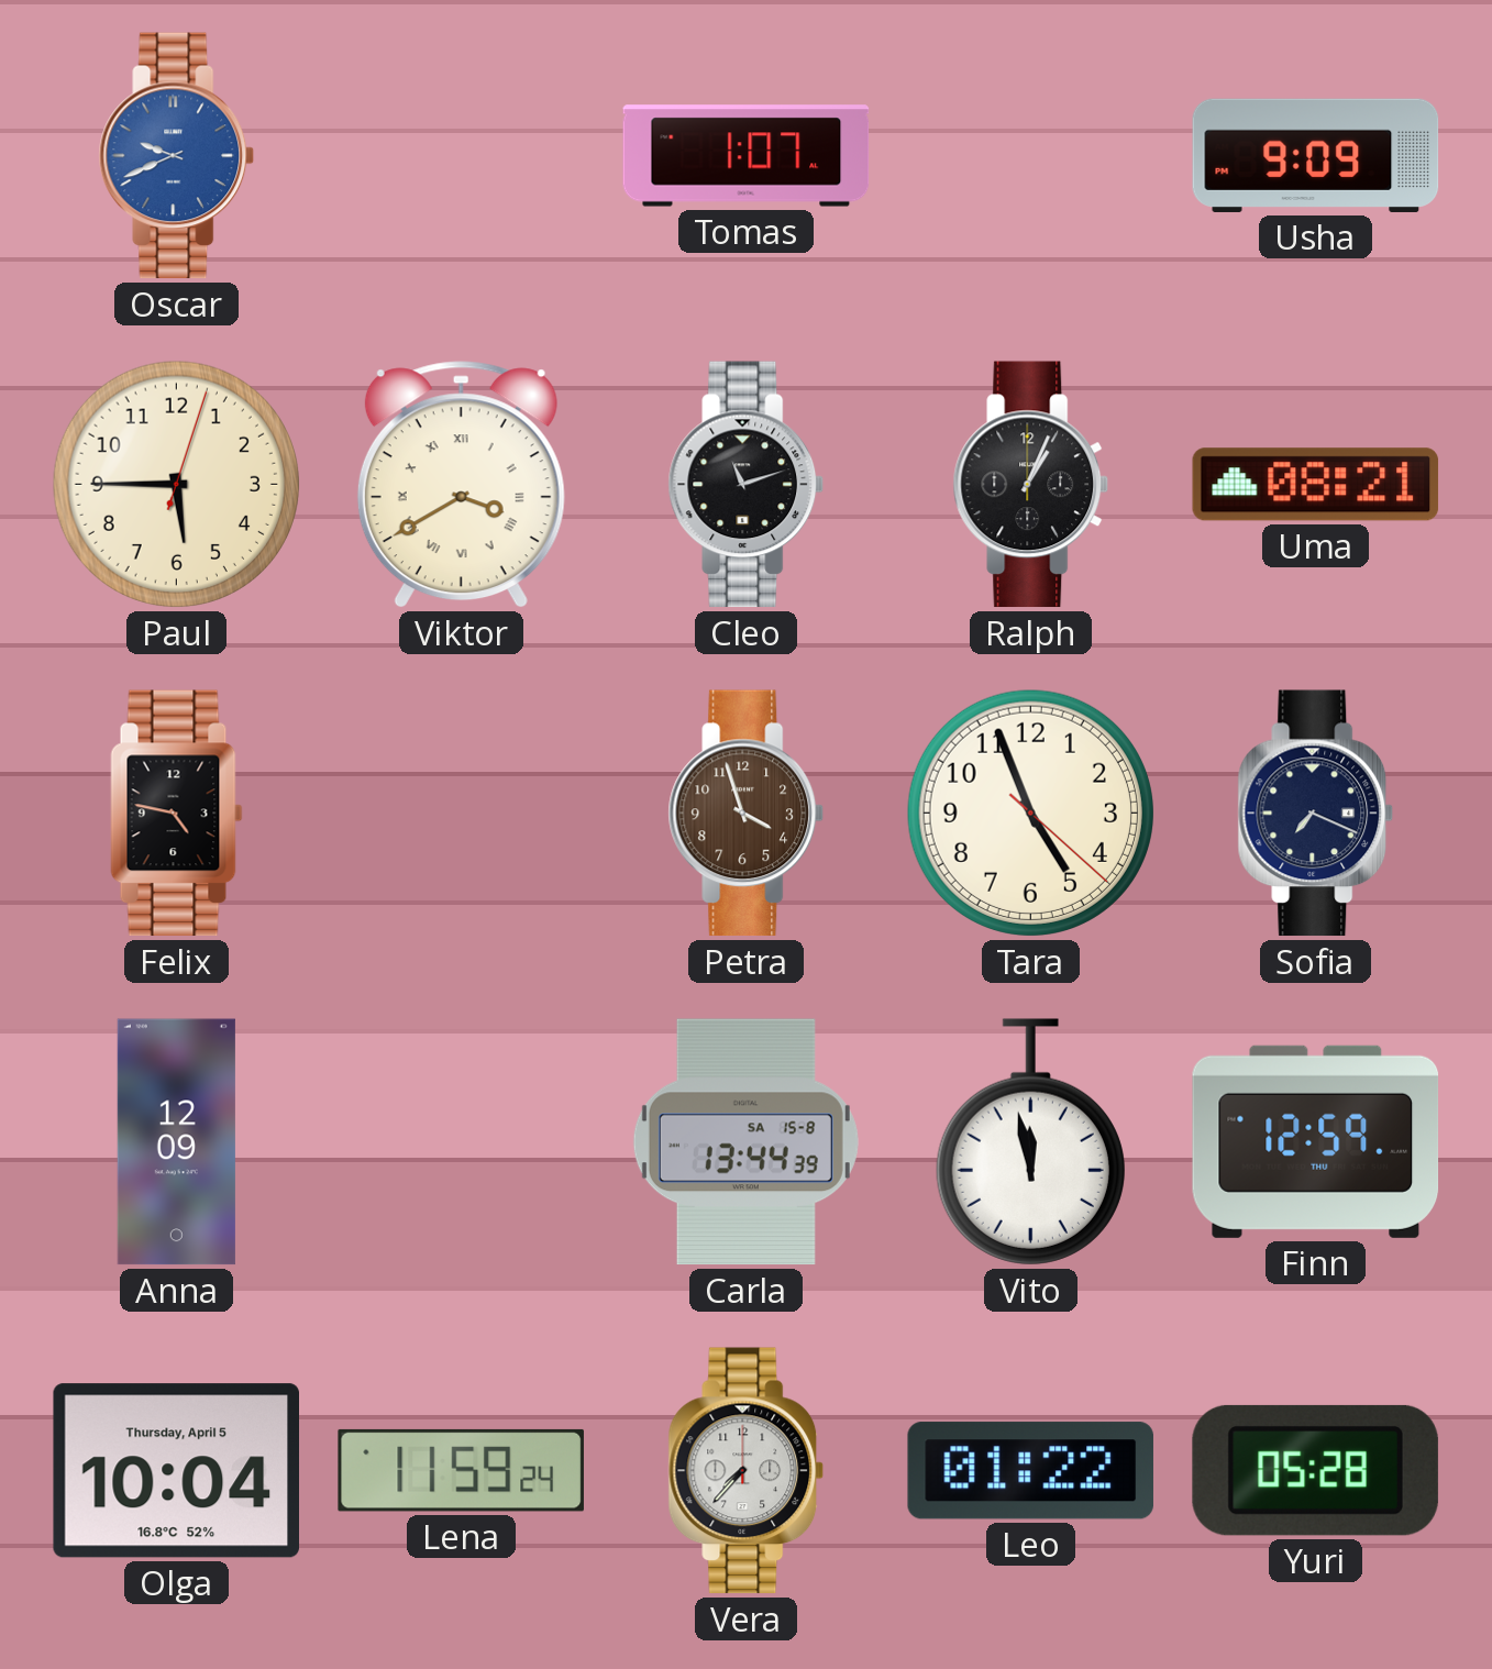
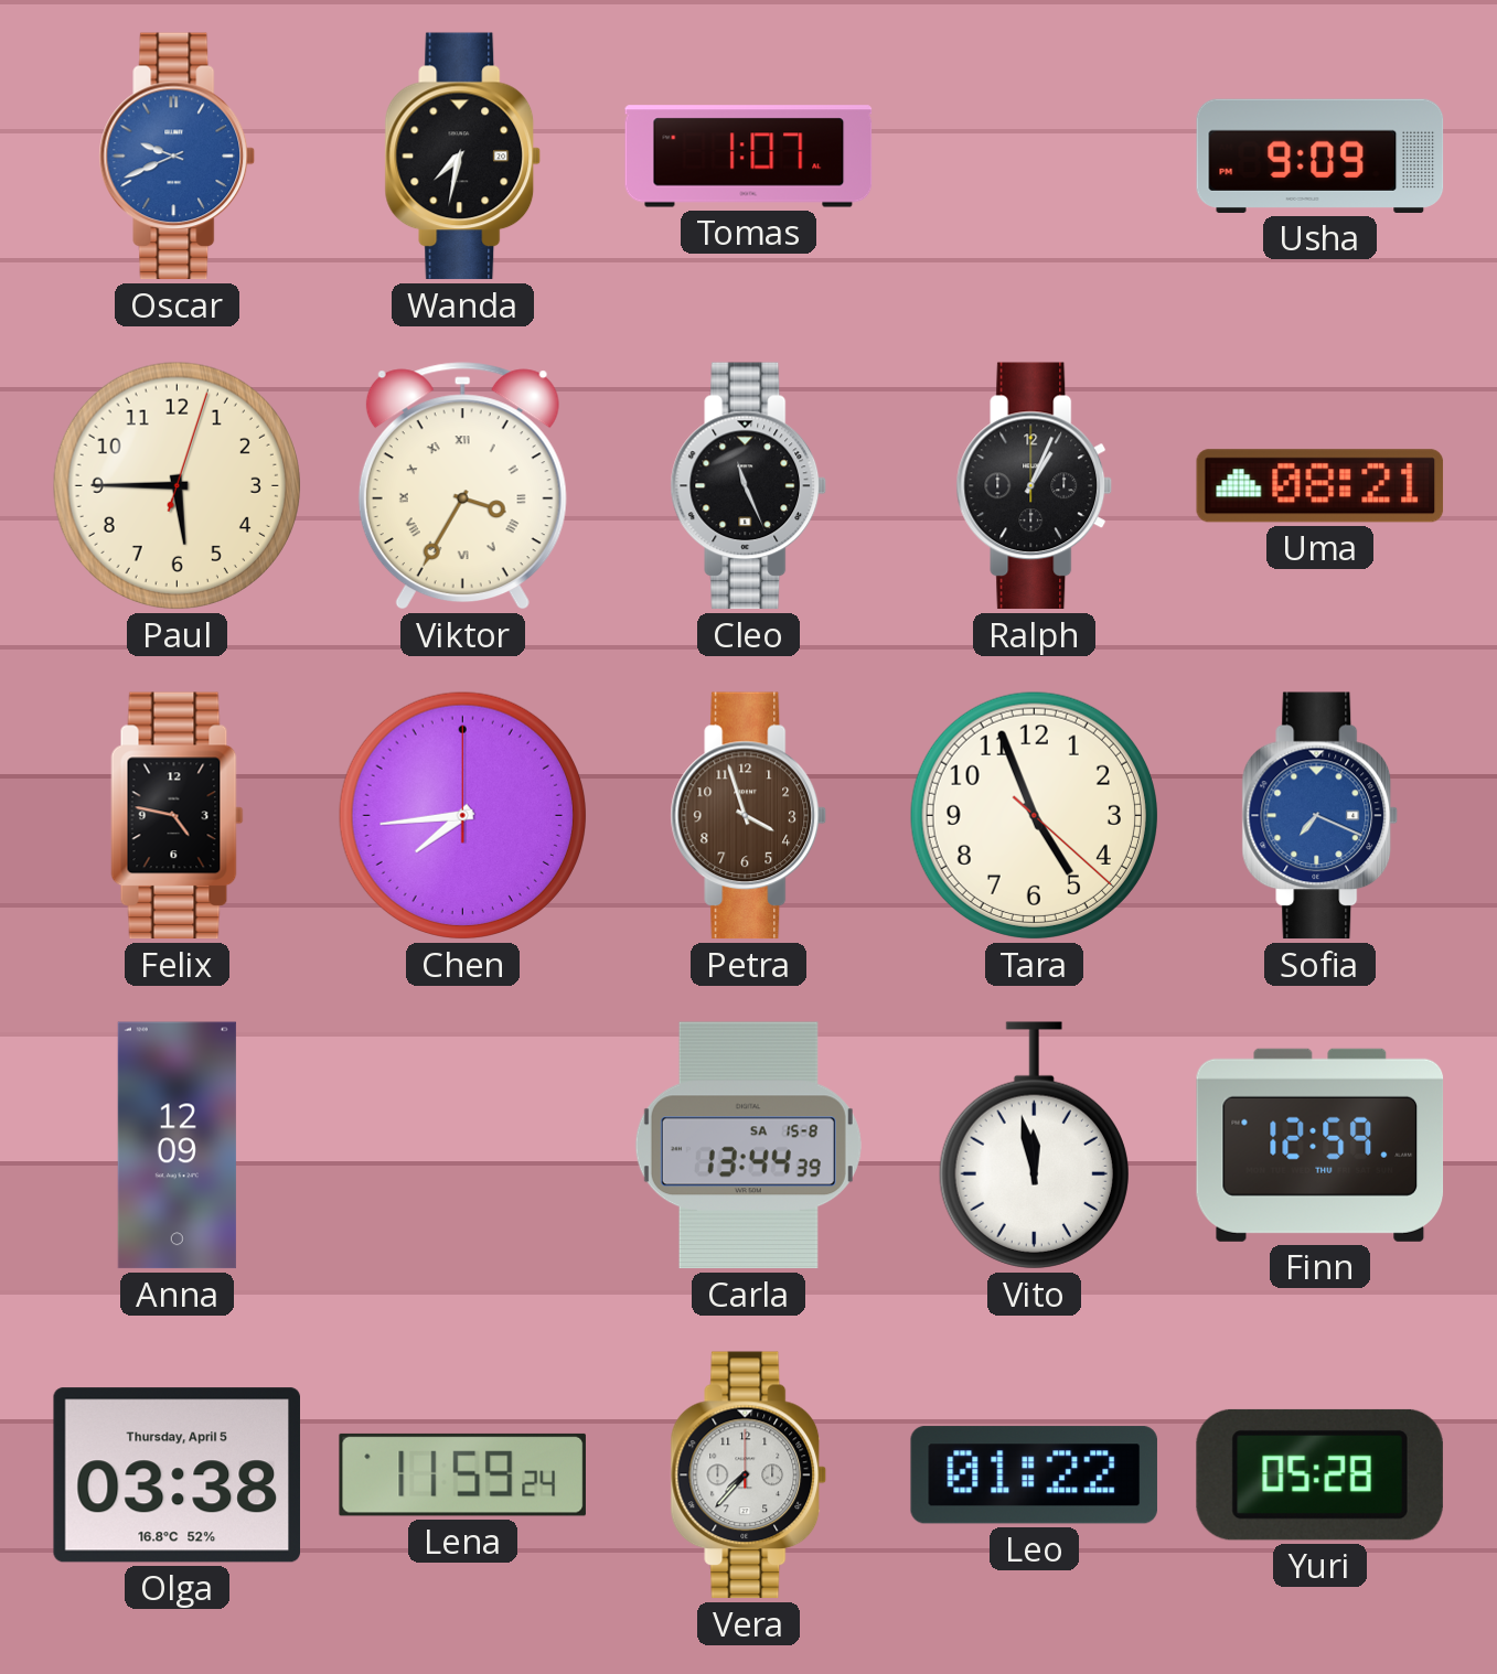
Wanda: none -> 7:32
Viktor: 3:40 -> 3:35
Cleo: 11:12 -> 11:26
Chen: none -> 7:44
Sofia dial: navy -> blue
Olga: 10:04 -> 03:38
